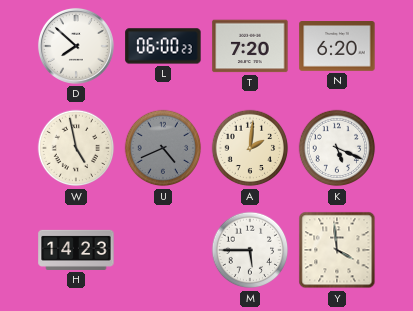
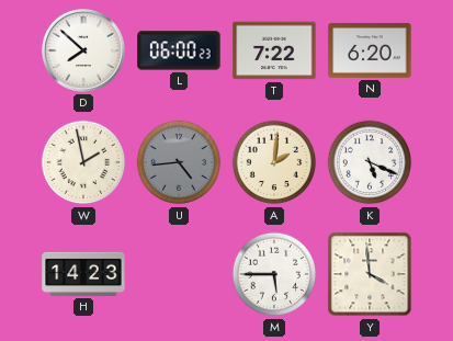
T: 7:20 -> 7:22
W: 4:58 -> 1:58
U: 4:41 -> 4:44
